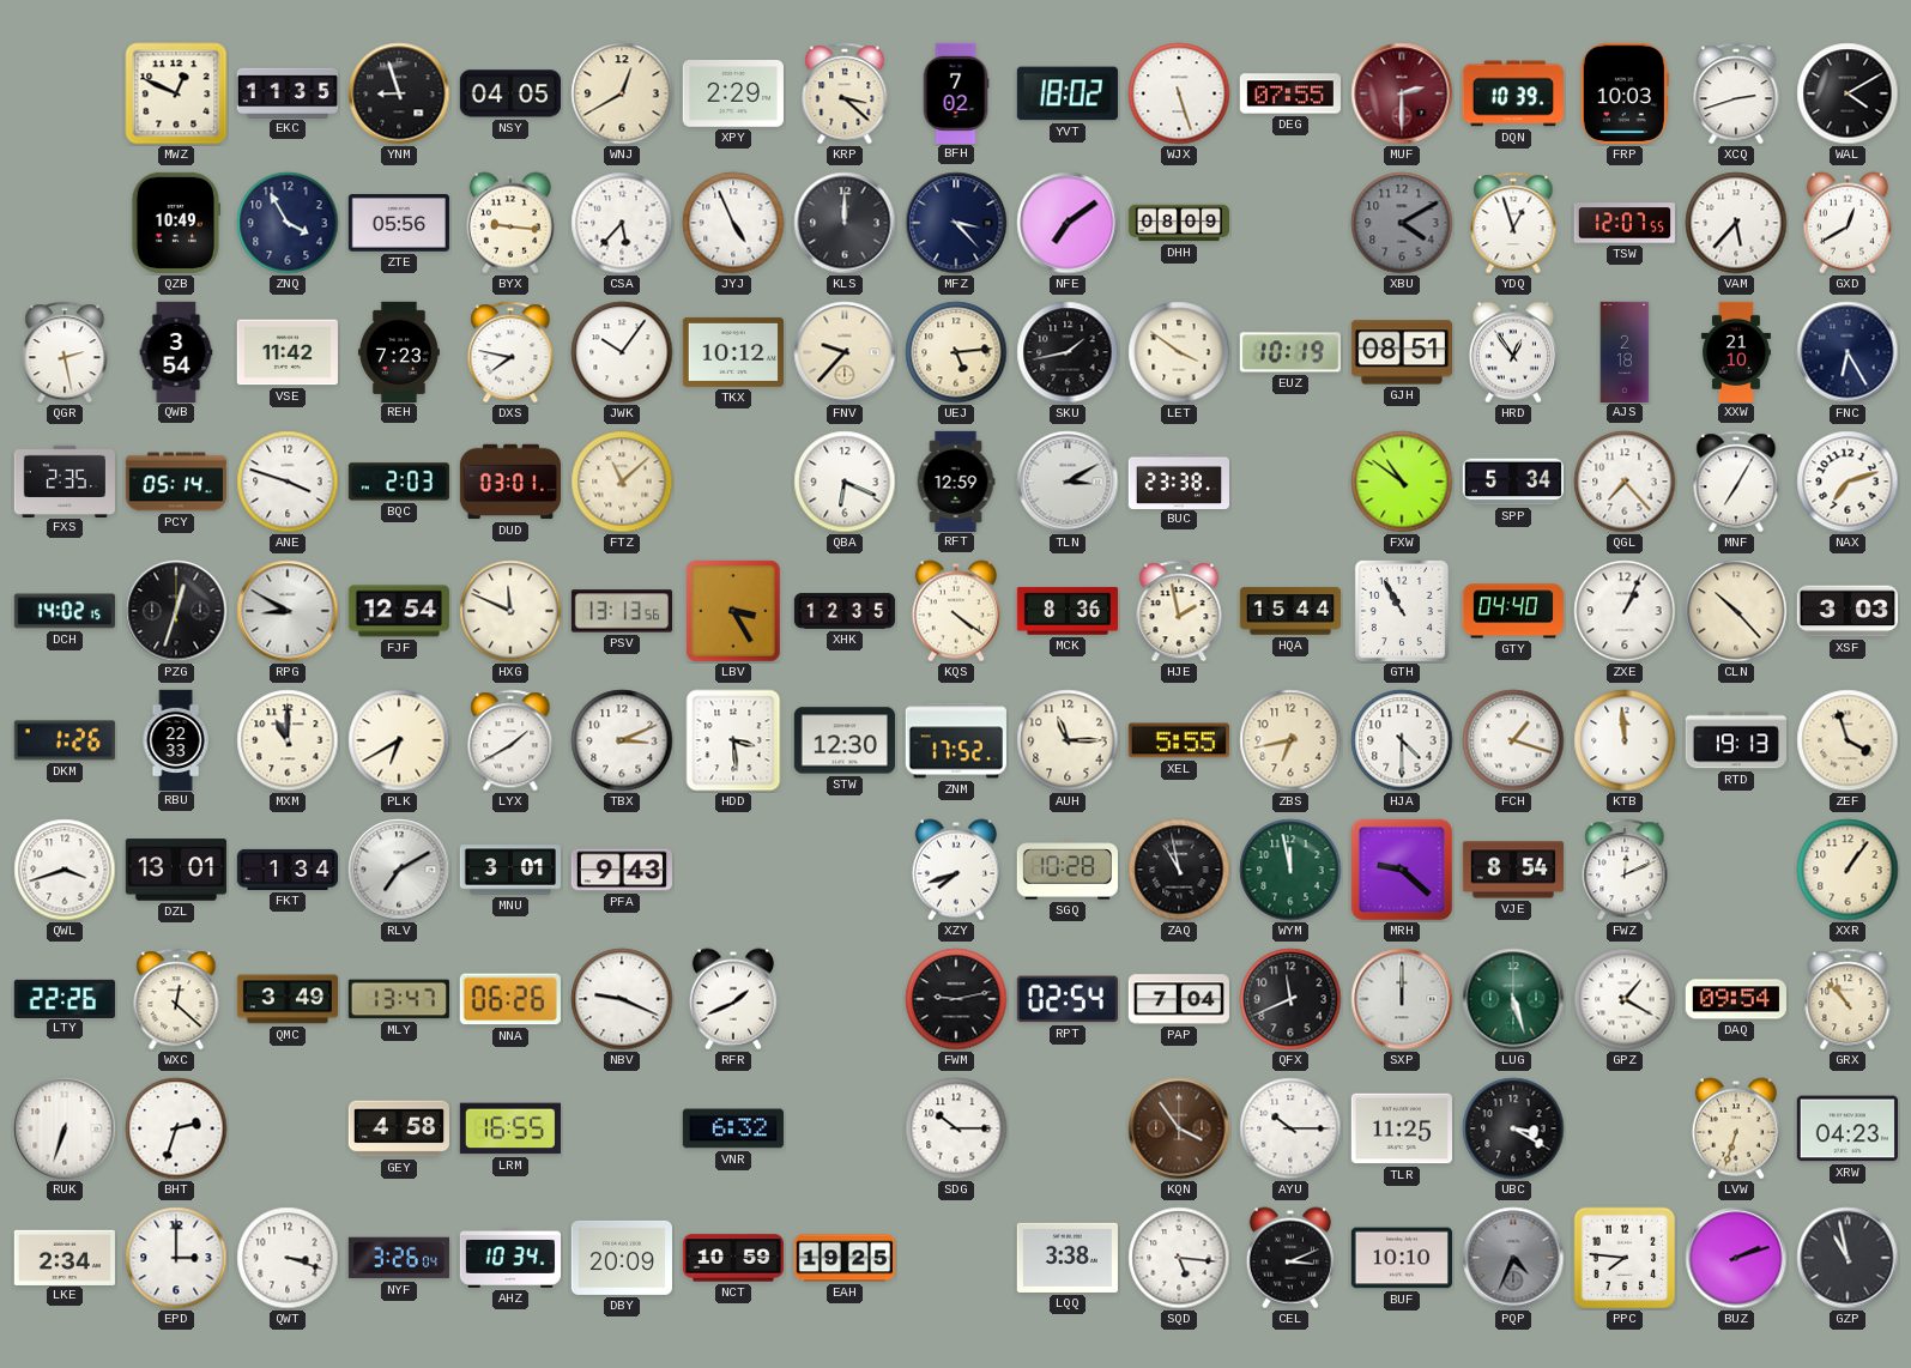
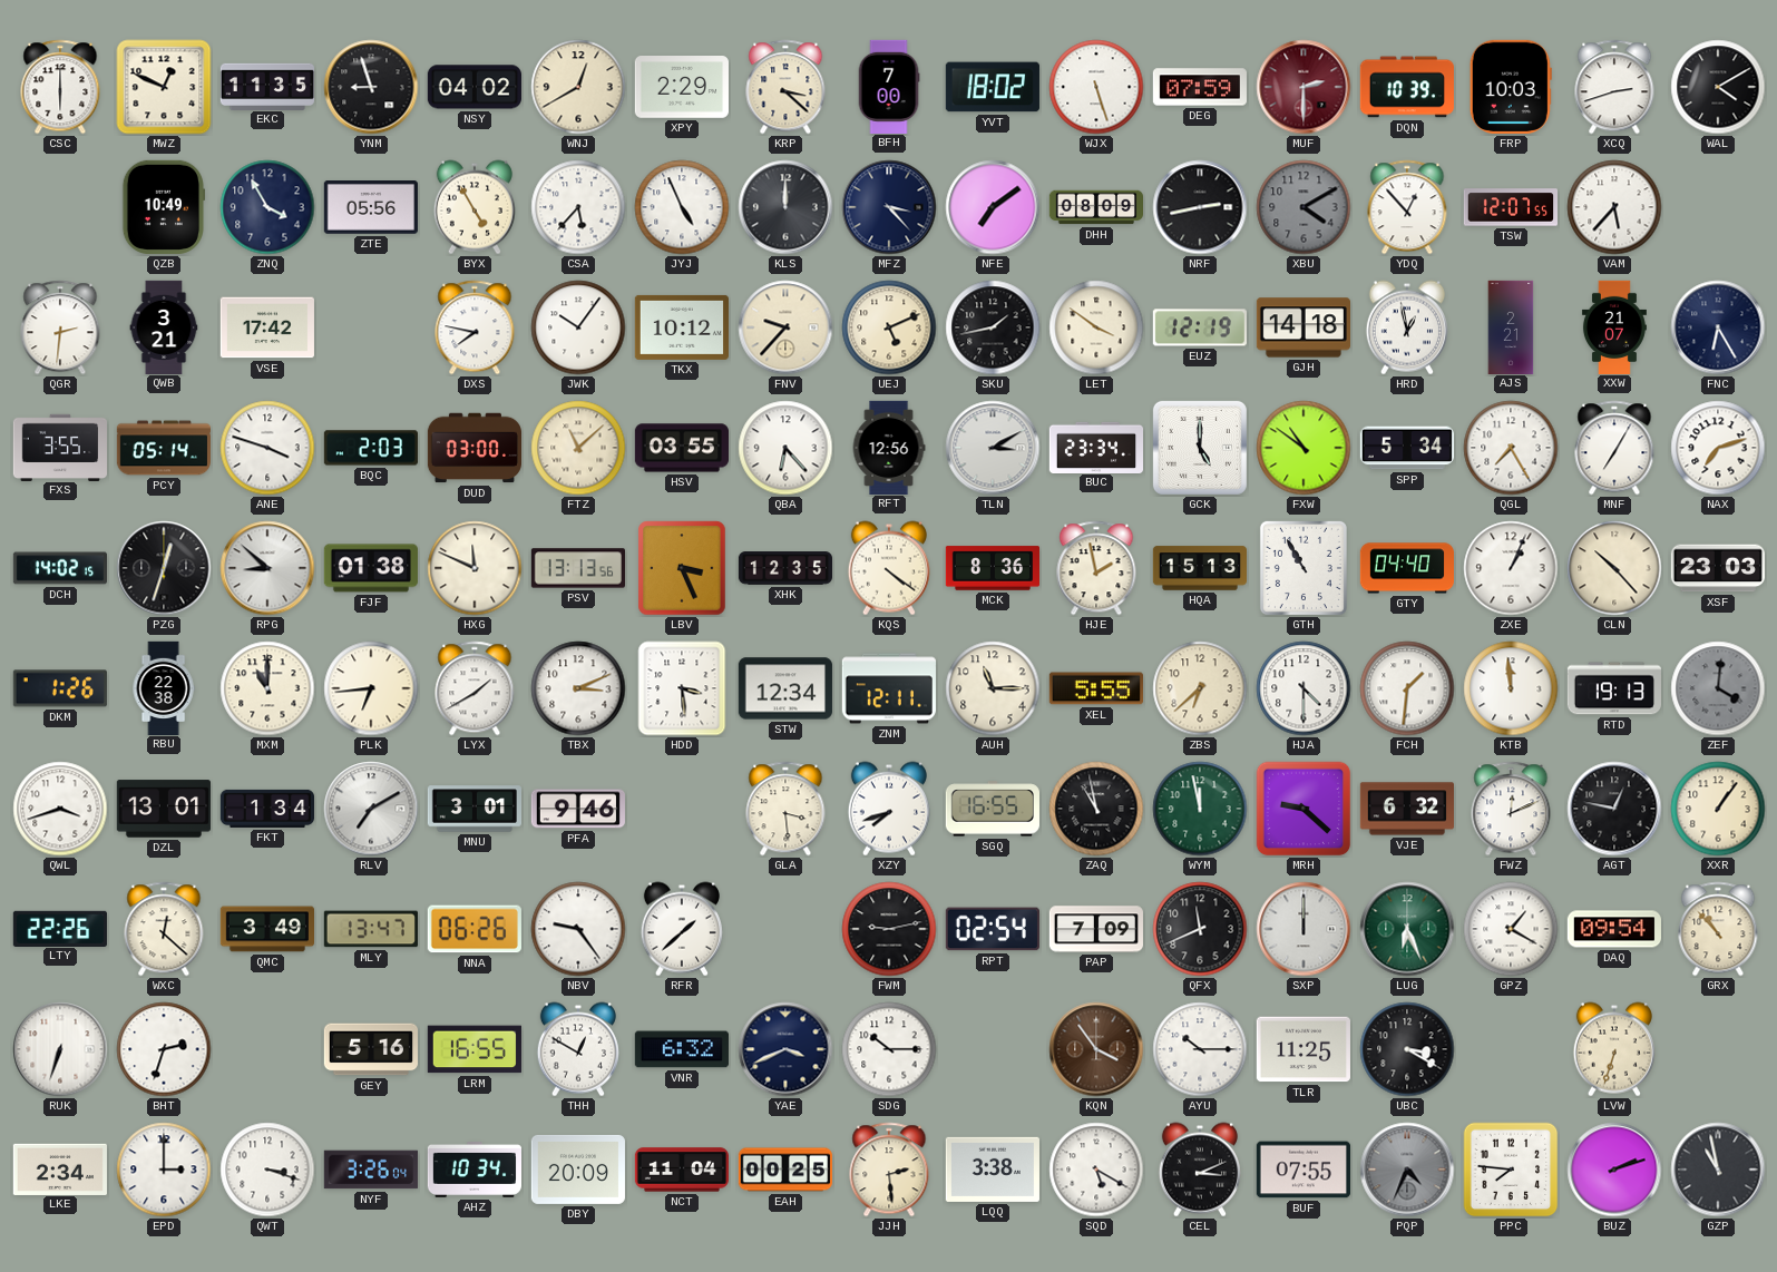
CSC: none -> 6:00
NSY: 04:05 -> 04:02
BFH: 7:02 -> 7:00
DEG: 07:55 -> 07:59
BYX: 9:16 -> 4:55
NRF: none -> 2:43
YDQ: 12:57 -> 12:53
GXD: 12:40 -> none
QGR: 2:28 -> 2:31
QWB: 3:54 -> 3:21
VSE: 11:42 -> 17:42
REH: 7:23 -> none
UEJ: 5:14 -> 5:11
EUZ: 10:19 -> 12:19
GJH: 08:51 -> 14:18
HRD: 12:54 -> 12:58
AJS: 2:18 -> 2:21
XXW: 21:10 -> 21:07
FXS: 2:35 -> 3:55
DUD: 03:01 -> 03:00
HSV: none -> 03:55
QBA: 6:19 -> 6:23
RFT: 12:59 -> 12:56
BUC: 23:38 -> 23:34
GCK: none -> 5:00
QGL: 7:23 -> 7:25
RPG: 8:50 -> 8:52
FJF: 12:54 -> 01:38
LBV: 3:25 -> 3:26
HQA: 15:44 -> 15:13
XSF: 3:03 -> 23:03
RBU: 22:33 -> 22:38
PLK: 6:40 -> 6:44
STW: 12:30 -> 12:34
ZNM: 17:52 -> 12:11
ZBS: 6:43 -> 6:38
FCH: 1:18 -> 1:31
ZEF: 3:57 -> 4:01
ZEF dial: cream -> grey
PFA: 9:43 -> 9:46
GLA: none -> 3:29
SGQ: 10:28 -> 16:55
VJE: 8:54 -> 6:32
AGT: none -> 12:47
NBV: 9:19 -> 9:24
RFR: 1:41 -> 1:38
PAP: 7:04 -> 7:09
LUG: 5:27 -> 6:26
GEY: 4:58 -> 5:16
THH: none -> 12:50
YAE: none -> 3:41
XRW: 04:23 -> none
NCT: 10:59 -> 11:04
EAH: 19:25 -> 00:25
JJH: none -> 2:29
SQD: 5:16 -> 5:20
BUF: 10:10 -> 07:55
